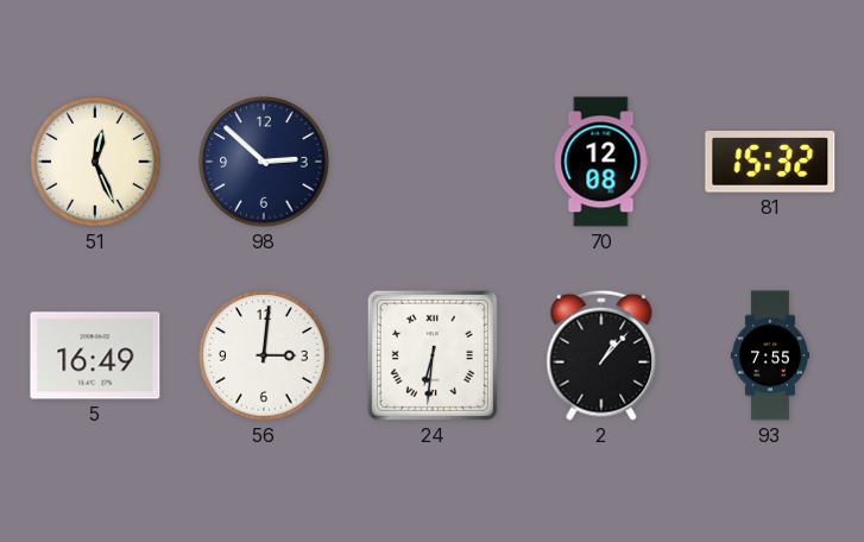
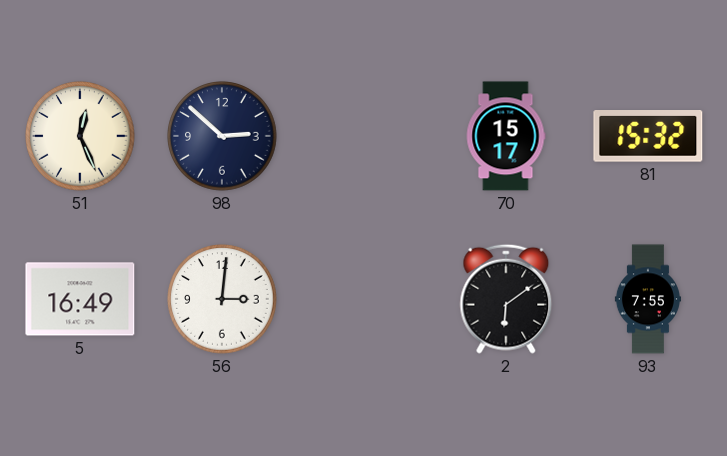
70: 12:08 -> 15:17
24: 6:31 -> none
2: 1:07 -> 6:09
